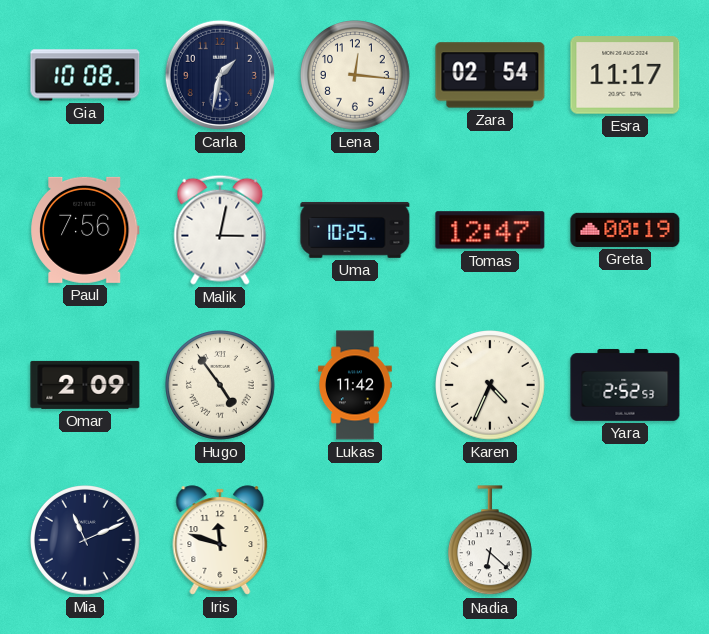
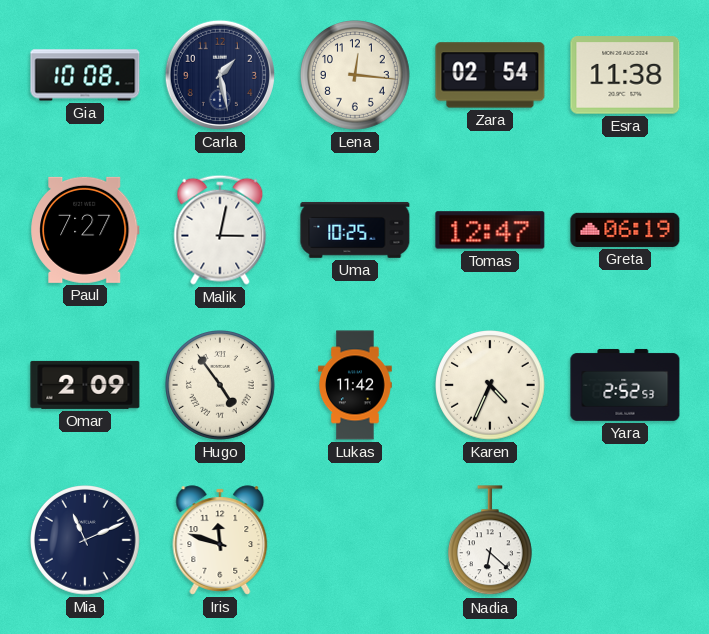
Carla: 1:32 -> 1:28
Esra: 11:17 -> 11:38
Paul: 7:56 -> 7:27
Greta: 00:19 -> 06:19
